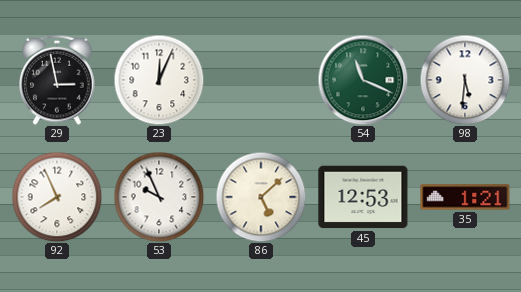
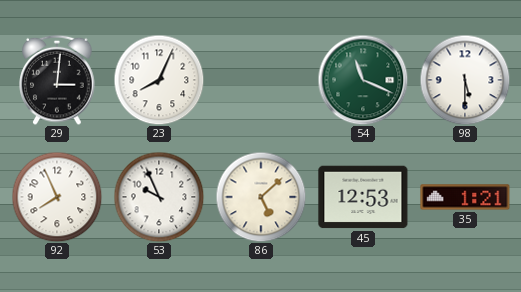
29: 2:58 -> 3:01
23: 12:04 -> 8:04
98: 5:31 -> 5:30
